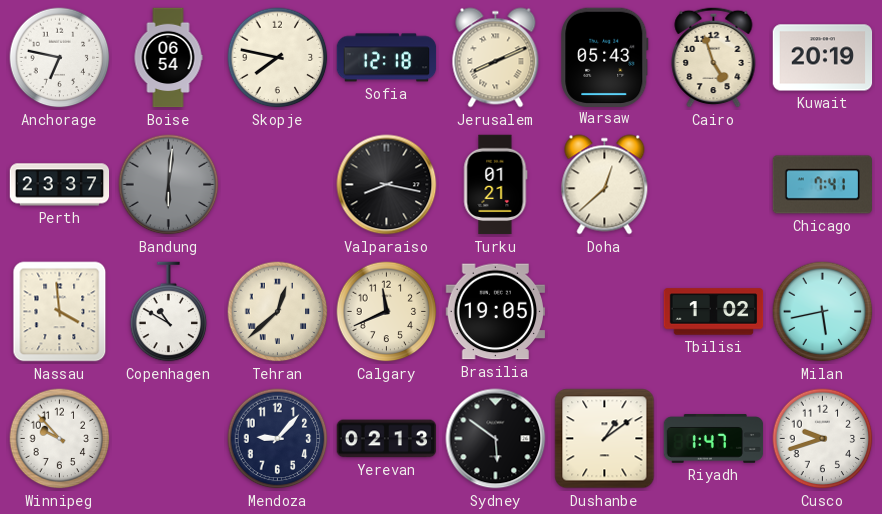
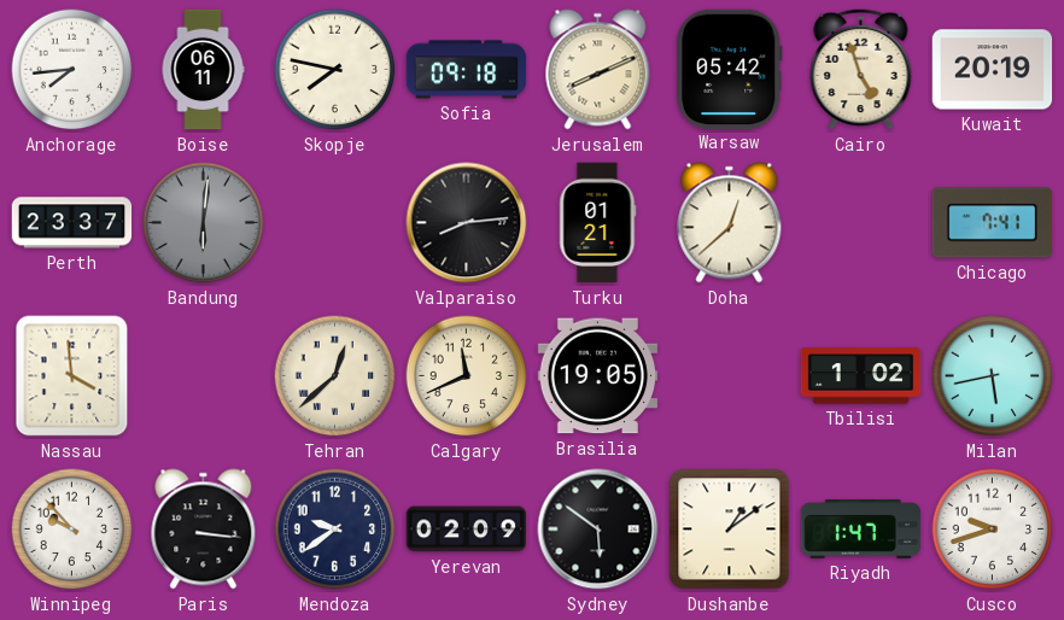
Anchorage: 6:47 -> 7:44
Boise: 06:54 -> 06:11
Sofia: 12:18 -> 09:18
Warsaw: 05:43 -> 05:42
Valparaiso: 8:17 -> 8:14
Copenhagen: 10:50 -> none
Paris: none -> 3:16
Mendoza: 9:07 -> 9:39
Yerevan: 02:13 -> 02:09
